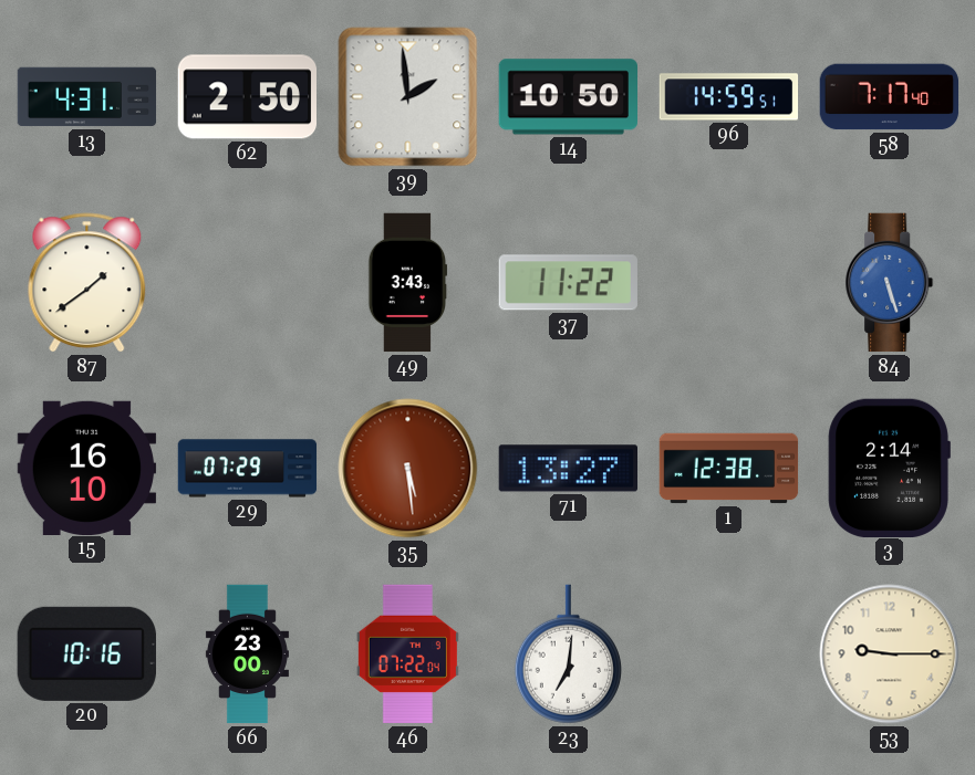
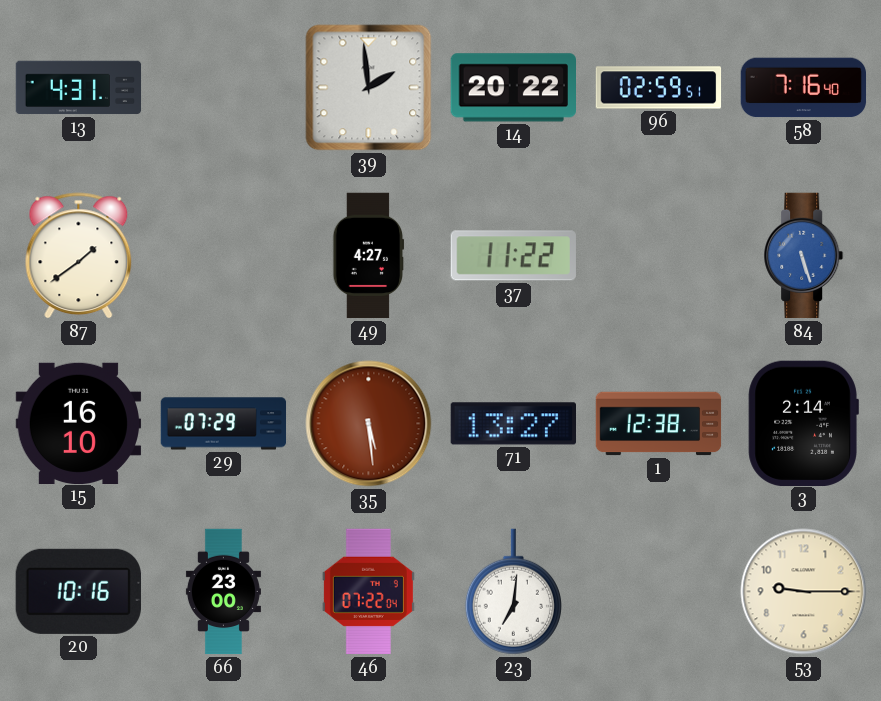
62: 2:50 -> none
14: 10:50 -> 20:22
96: 14:59 -> 02:59
58: 7:17 -> 7:16
49: 3:43 -> 4:27
